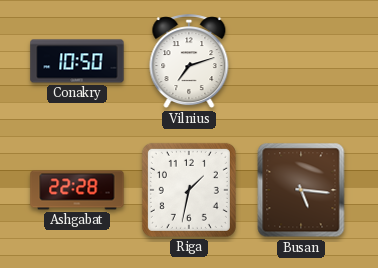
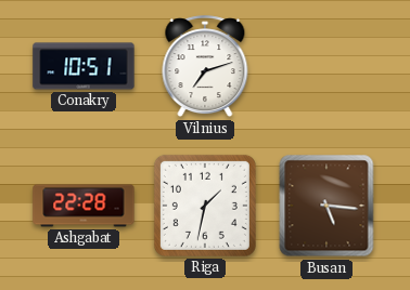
Conakry: 10:50 -> 10:51
